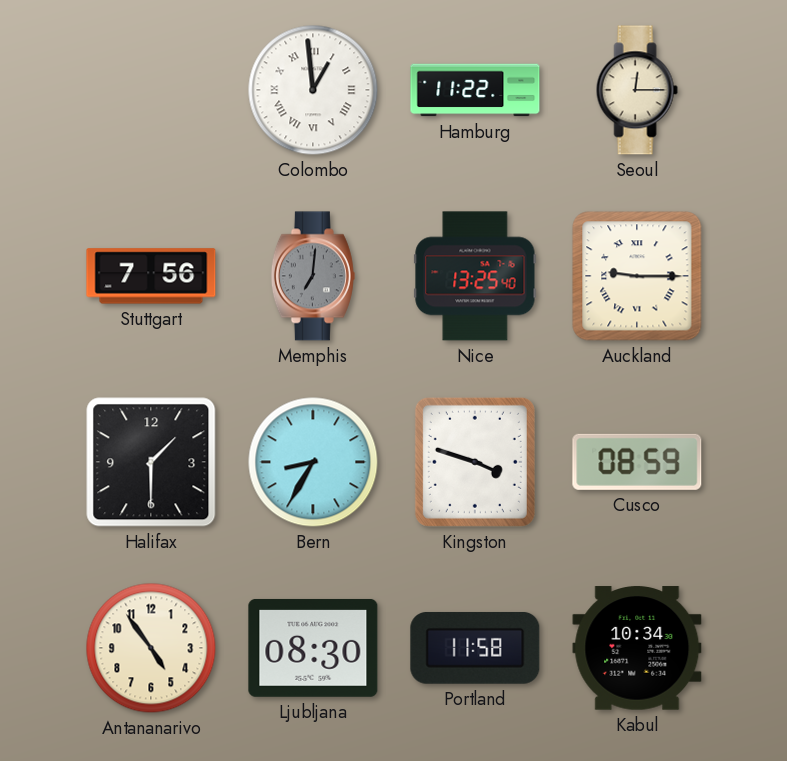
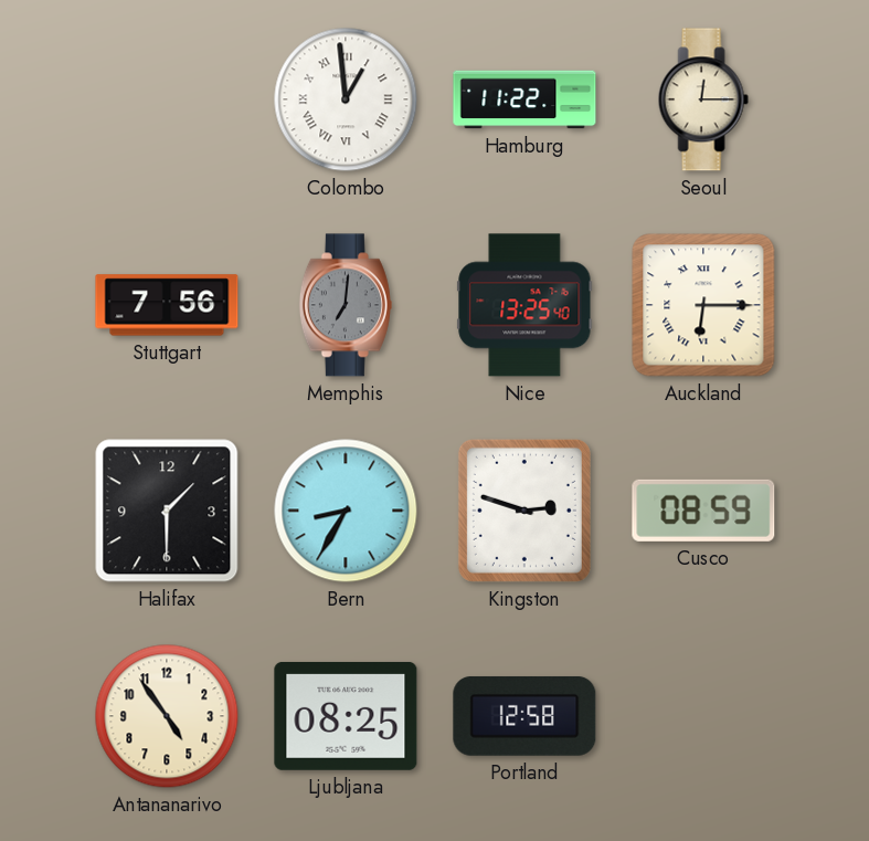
Auckland: 9:15 -> 6:15
Kingston: 3:48 -> 2:48
Ljubljana: 08:30 -> 08:25
Portland: 11:58 -> 12:58
Kabul: 10:34 -> none
